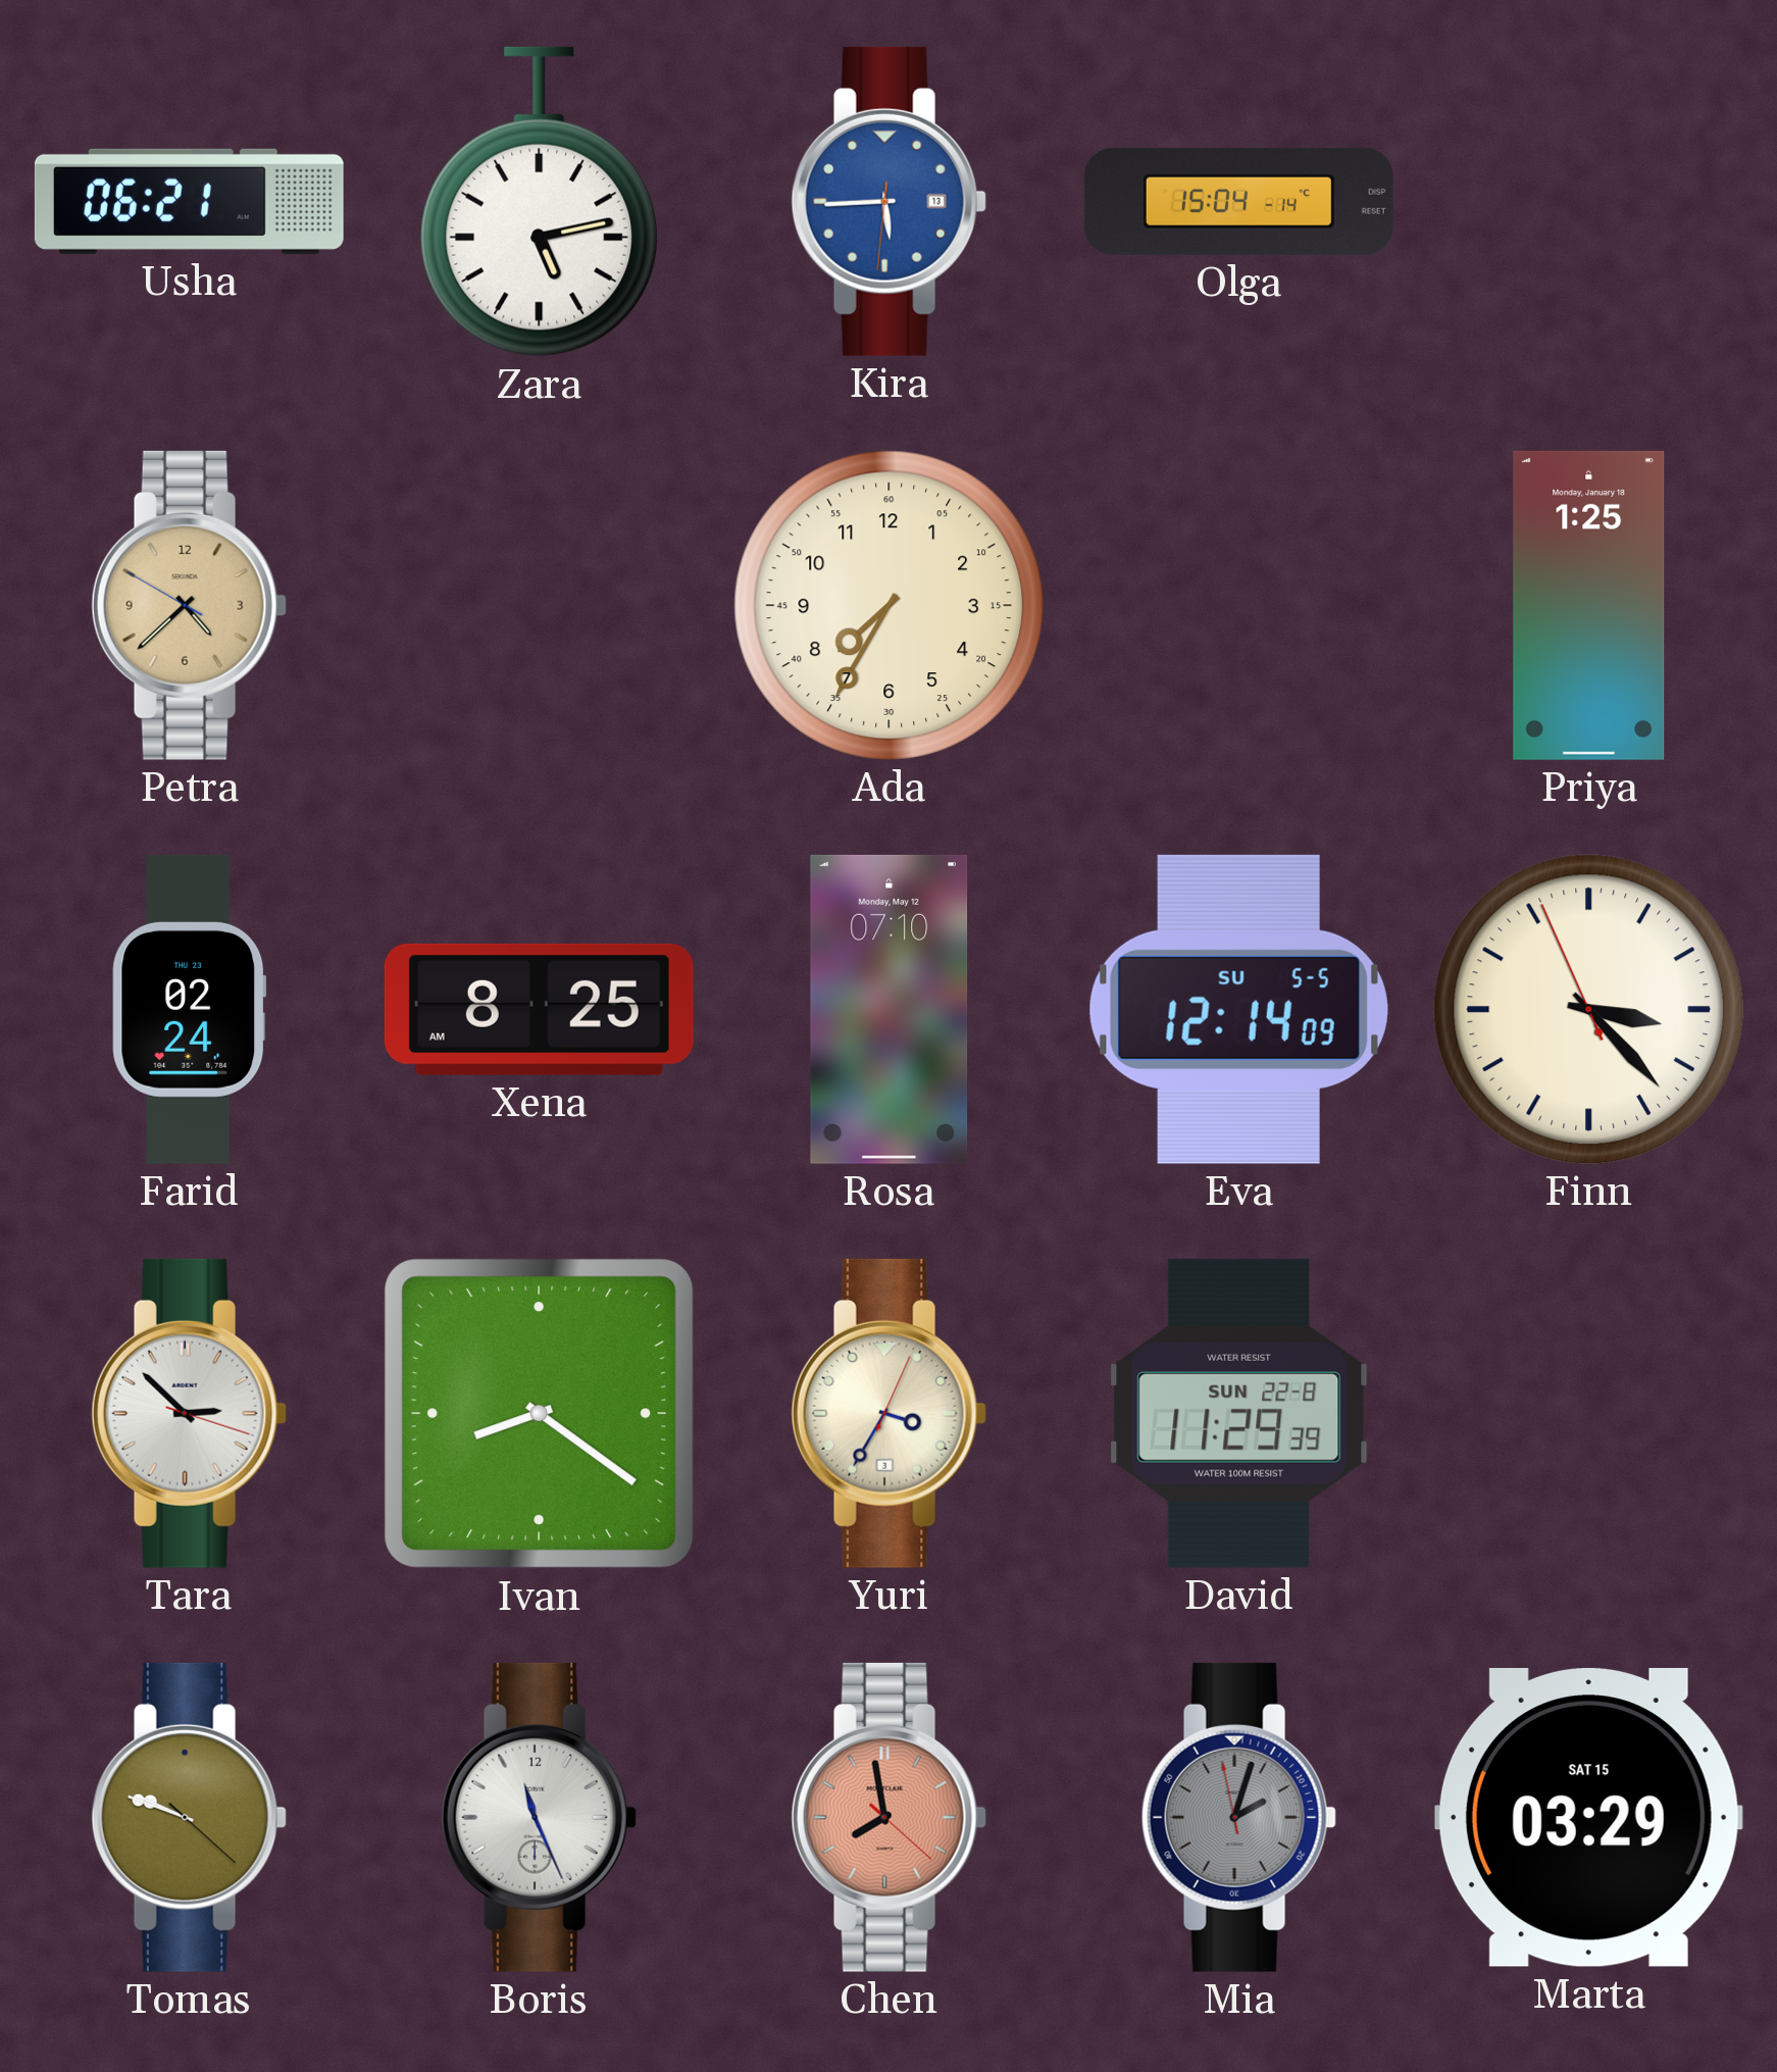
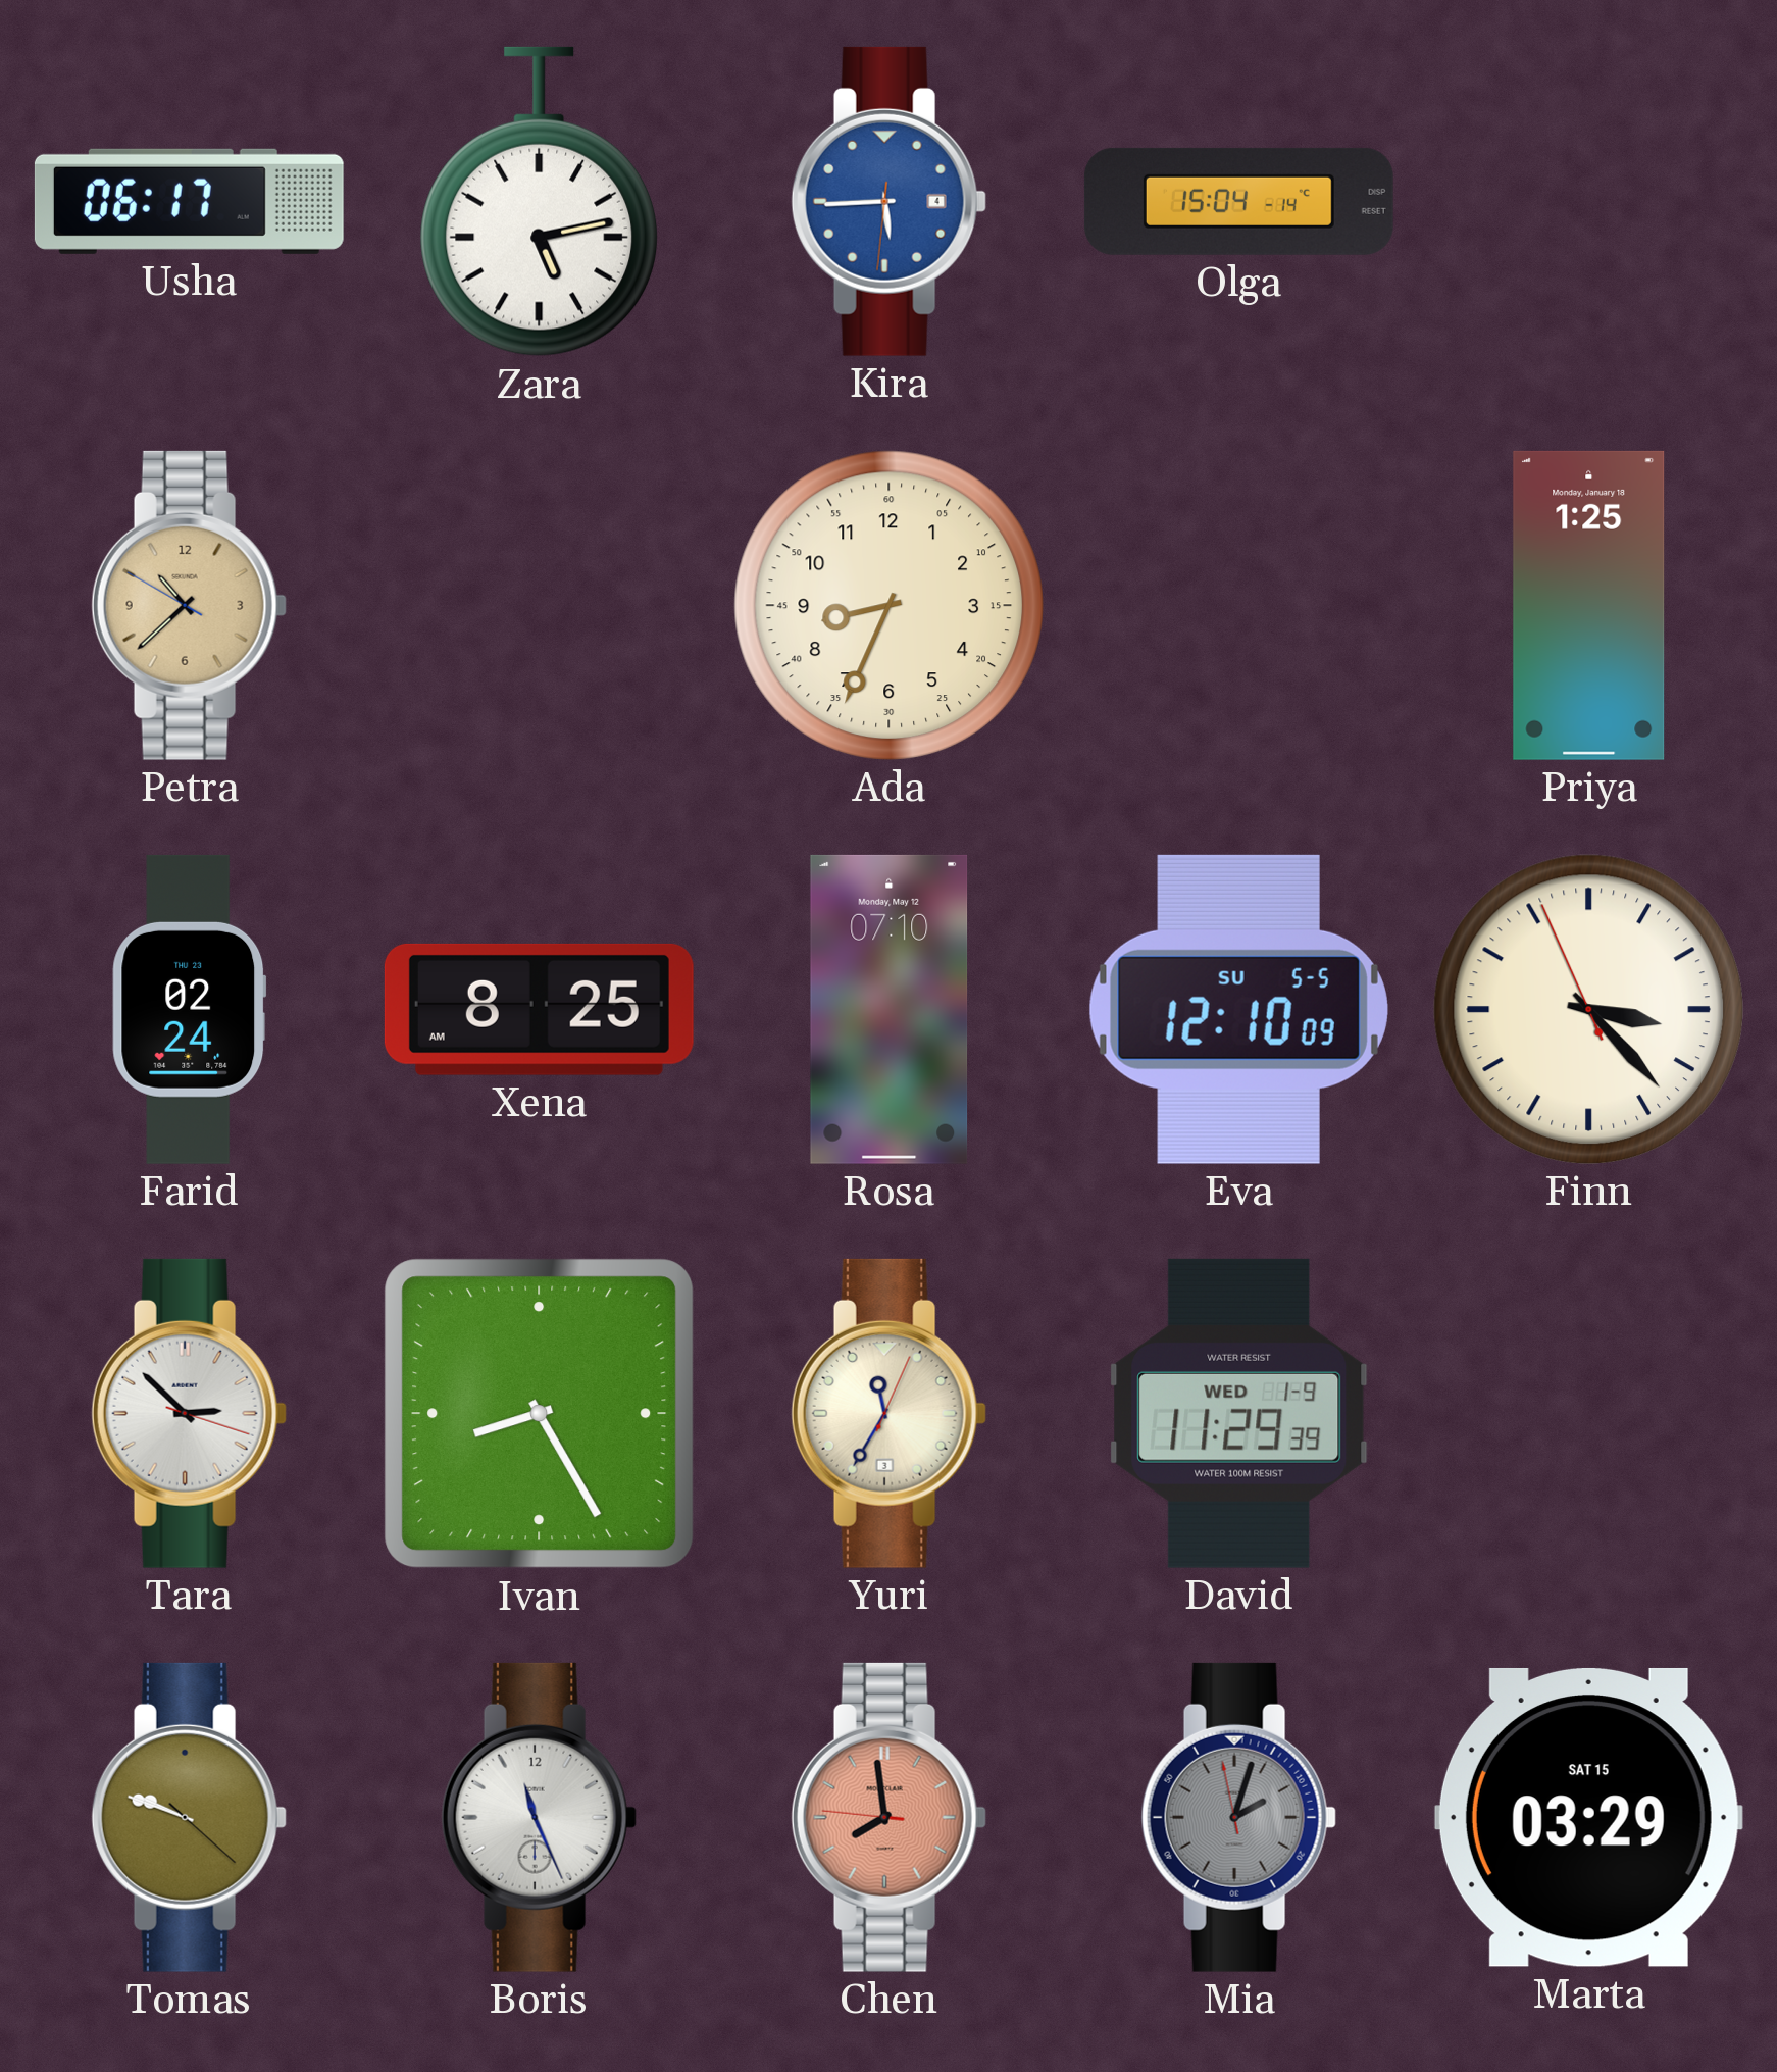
Usha: 06:21 -> 06:17
Kira date: 13 -> 4
Petra: 4:37 -> 10:37
Ada: 7:35 -> 8:34
Eva: 12:14 -> 12:10
Ivan: 8:21 -> 8:25
Yuri: 3:35 -> 11:35
David date: SUN 22-8 -> WED 1-9
Chen: 7:58:22 -> 7:58:46
